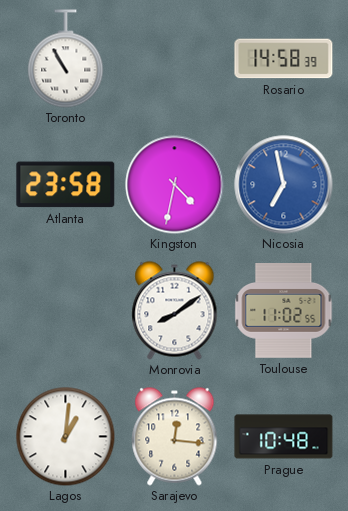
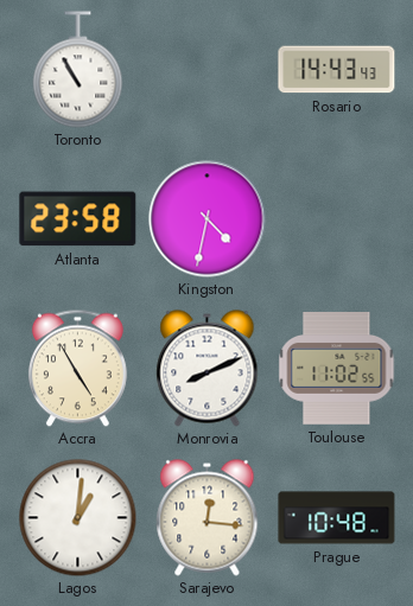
Rosario: 14:58 -> 14:43
Nicosia: 6:58 -> none
Accra: none -> 4:55
Monrovia: 8:09 -> 8:11
